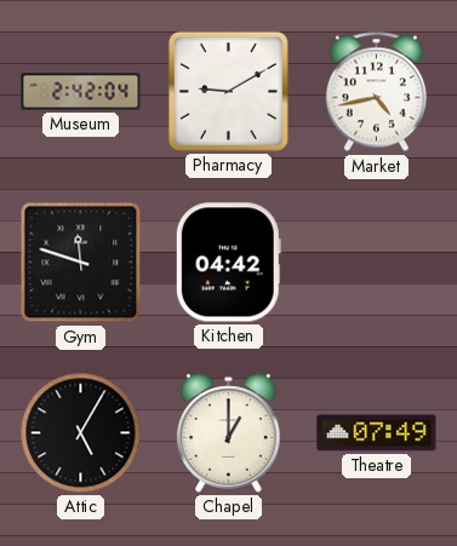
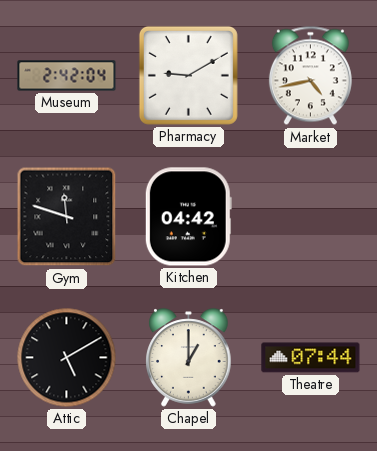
Attic: 5:05 -> 5:10
Theatre: 07:49 -> 07:44
